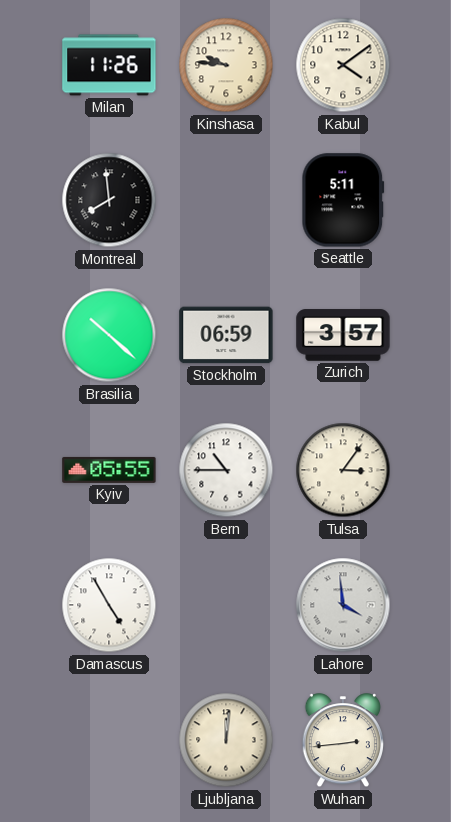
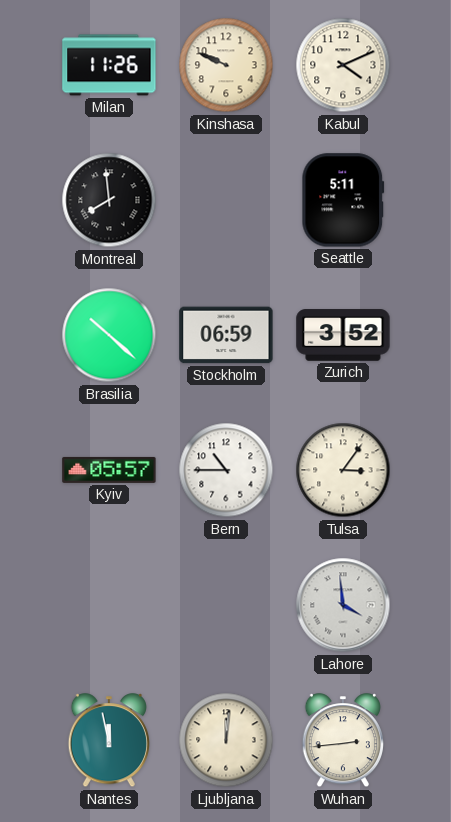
Kinshasa: 9:46 -> 9:49
Kabul: 4:09 -> 4:11
Zurich: 3:57 -> 3:52
Kyiv: 05:55 -> 05:57
Damascus: 4:55 -> none
Nantes: none -> 11:58
